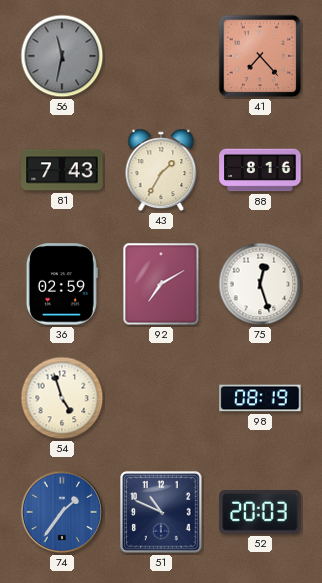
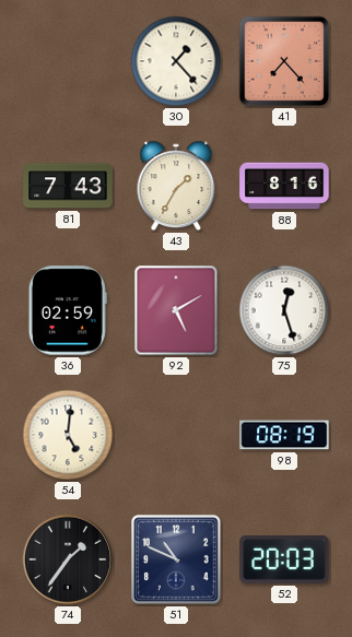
56: 11:32 -> none
30: none -> 1:23
92: 7:10 -> 5:10
54: 4:57 -> 5:01
74 dial: blue -> black
